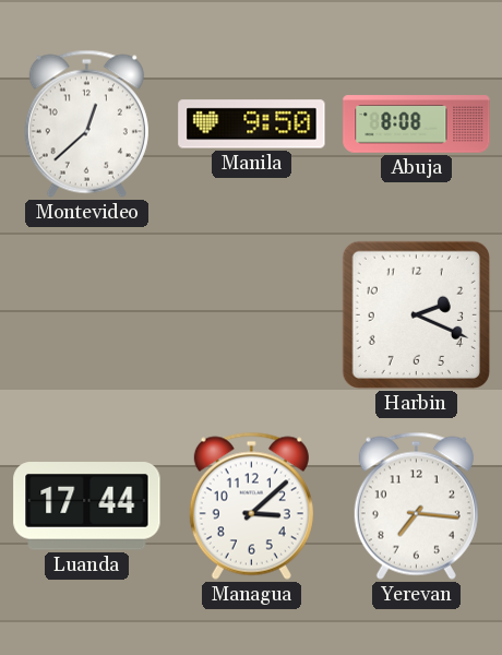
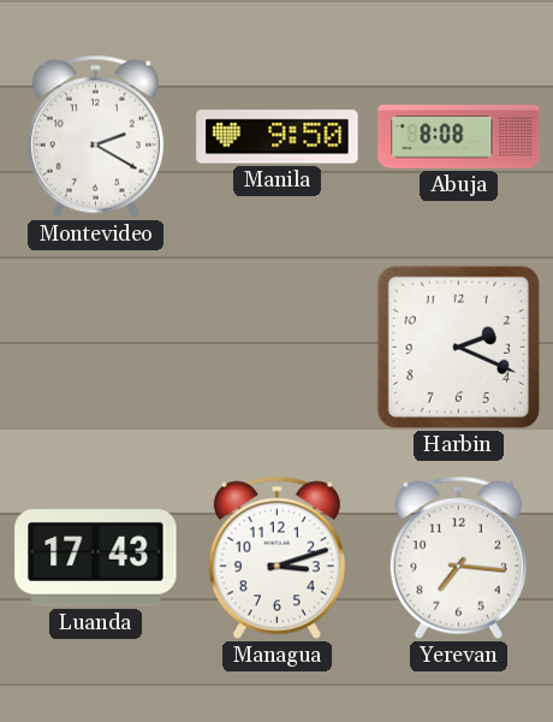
Montevideo: 12:38 -> 2:20
Luanda: 17:44 -> 17:43
Managua: 3:08 -> 3:12
